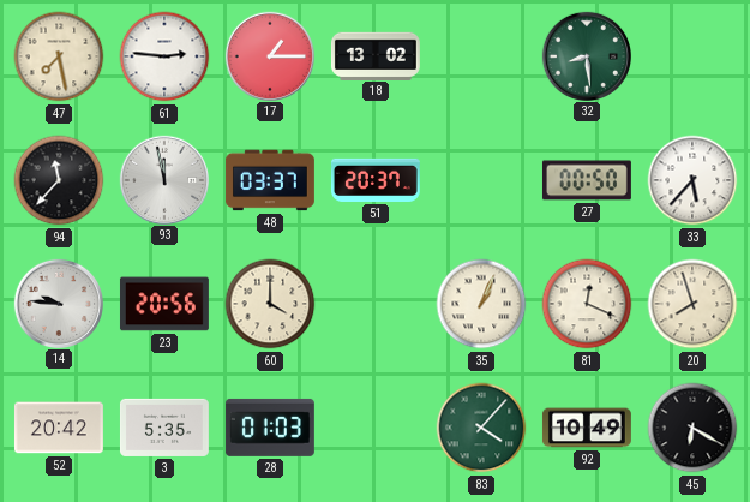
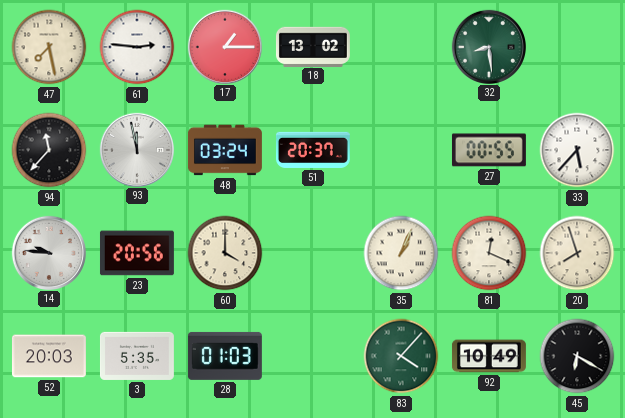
48: 03:37 -> 03:24
27: 00:50 -> 00:55
52: 20:42 -> 20:03
